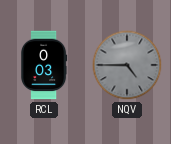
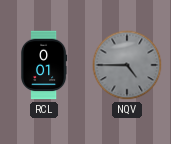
RCL: 0:03 -> 0:01
